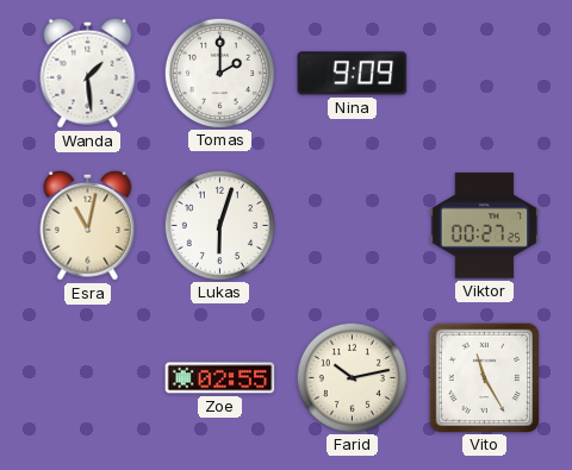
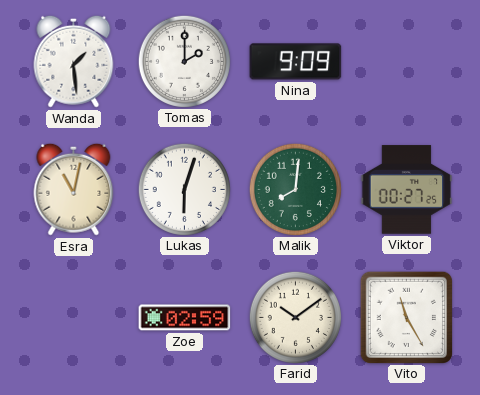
Malik: none -> 8:01
Zoe: 02:55 -> 02:59
Farid: 10:13 -> 10:09
